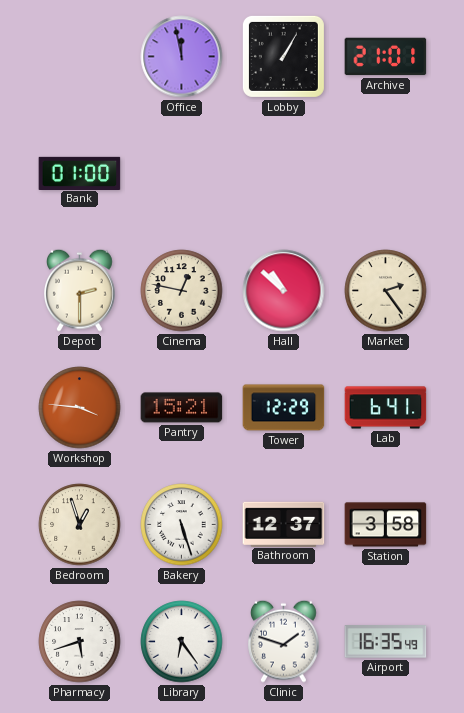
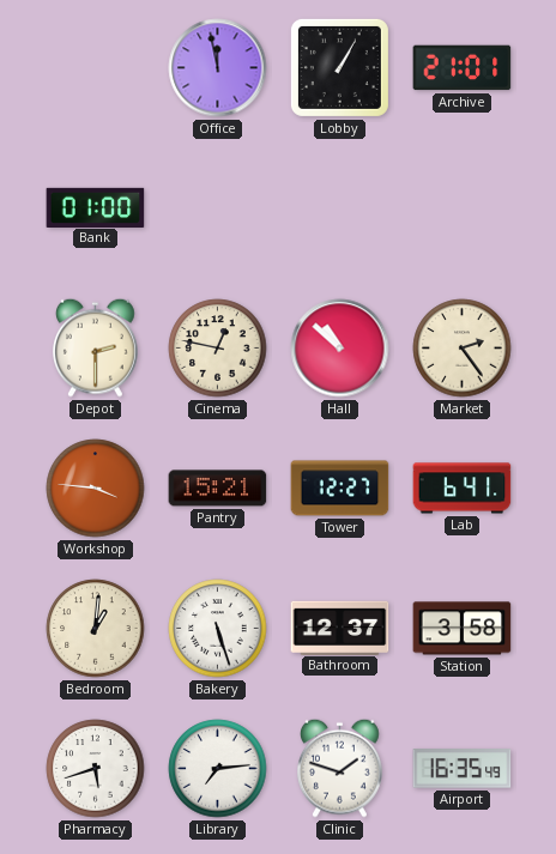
Tower: 12:29 -> 12:27
Bedroom: 12:57 -> 1:01
Library: 6:24 -> 7:14
